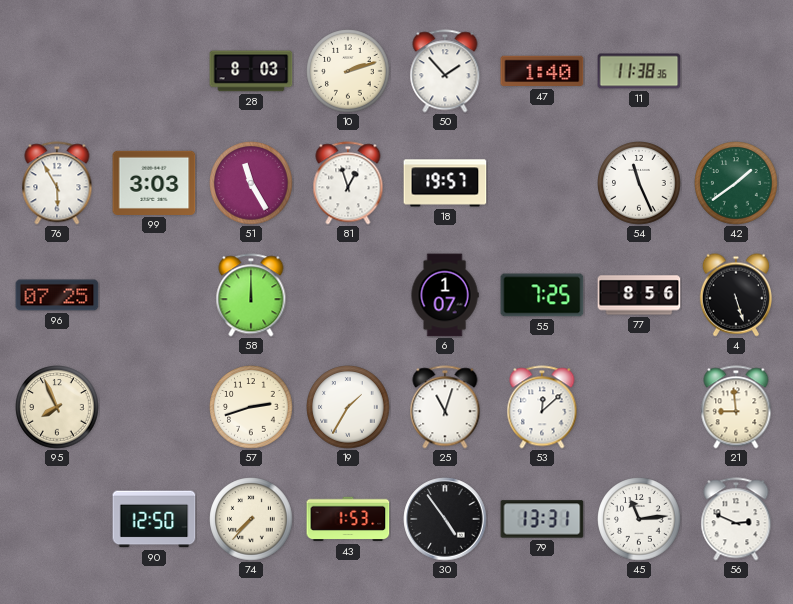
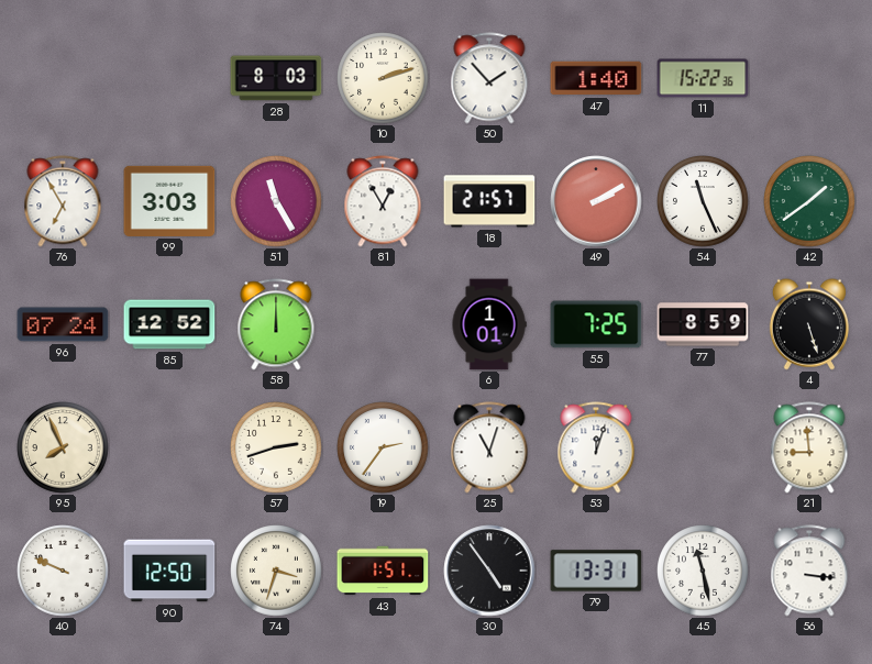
11: 11:38 -> 15:22
76: 5:55 -> 6:55
81: 12:57 -> 12:55
18: 19:57 -> 21:57
49: none -> 2:10
96: 07:25 -> 07:24
85: none -> 12:52
6: 1:07 -> 1:01
77: 8:56 -> 8:59
19: 1:35 -> 2:36
53: 12:08 -> 12:03
40: none -> 9:49
74: 7:37 -> 3:33
43: 1:53 -> 1:51
45: 11:14 -> 11:28
56: 2:49 -> 3:16
